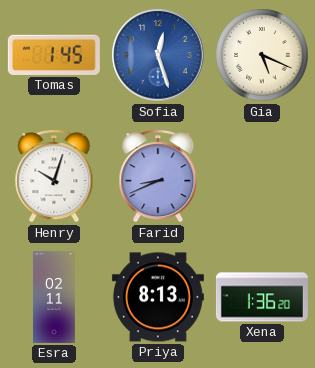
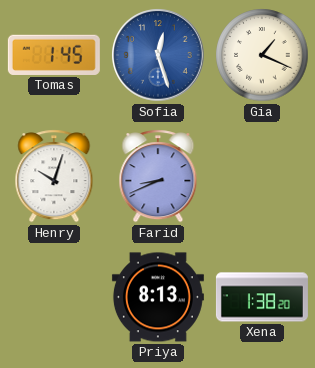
Gia: 5:19 -> 1:19
Esra: 02:11 -> none
Xena: 1:36 -> 1:38
